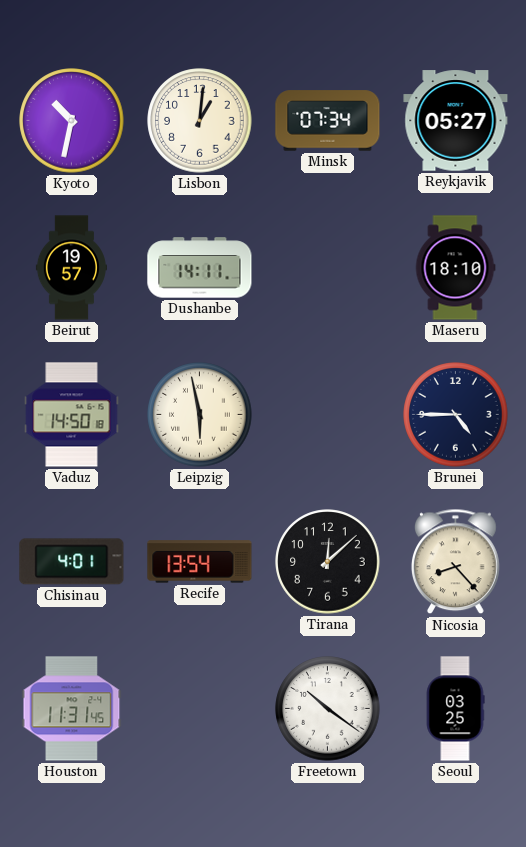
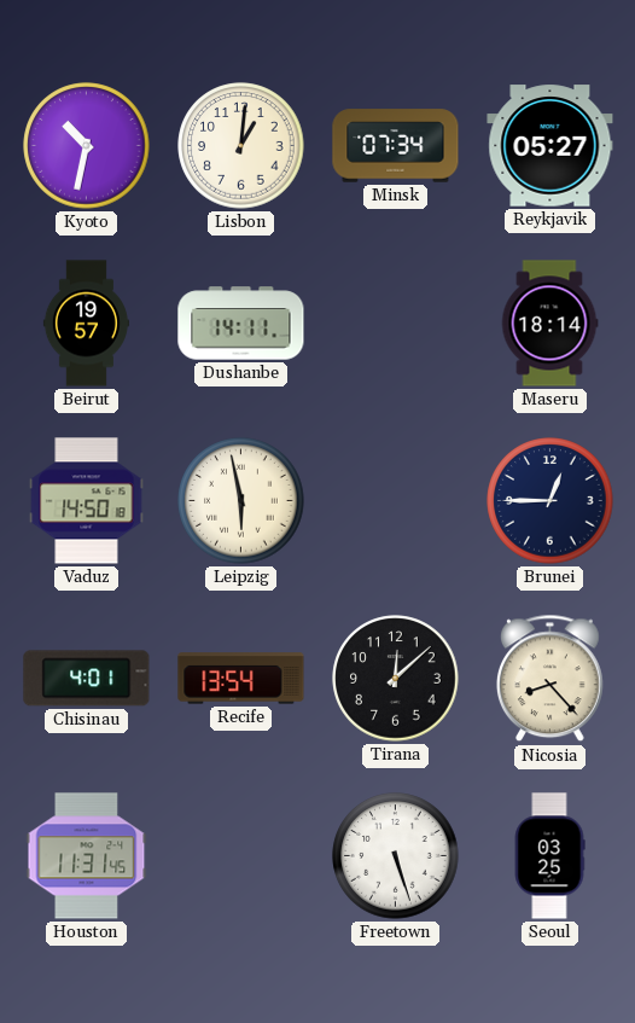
Maseru: 18:10 -> 18:14
Brunei: 4:45 -> 12:45
Freetown: 10:21 -> 5:27
